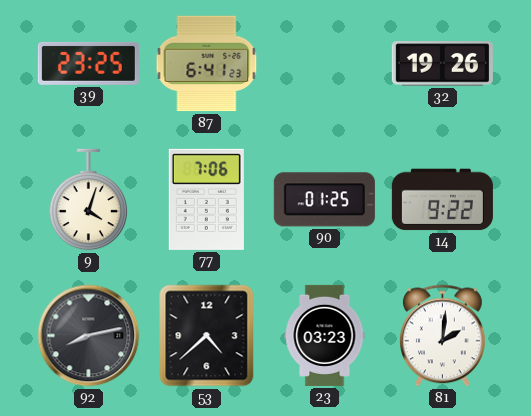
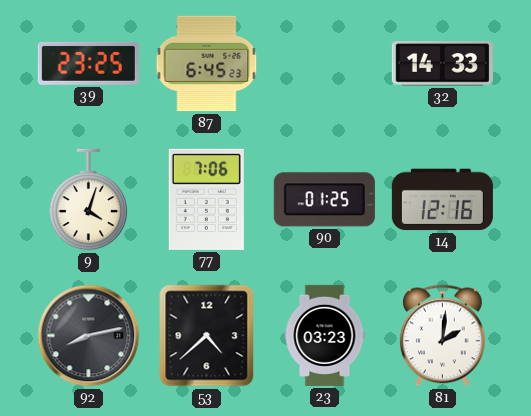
87: 6:41 -> 6:45
32: 19:26 -> 14:33
14: 9:22 -> 12:16
